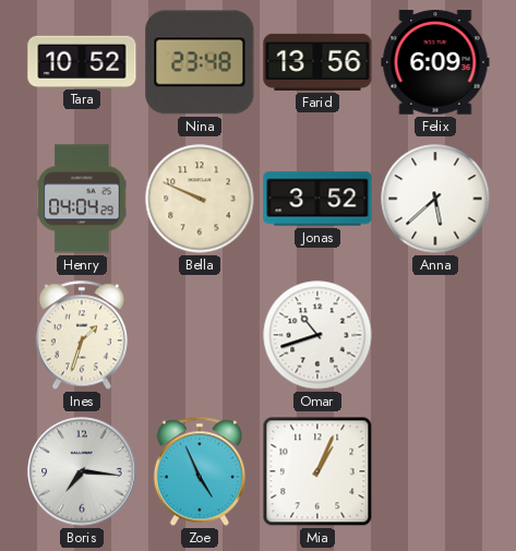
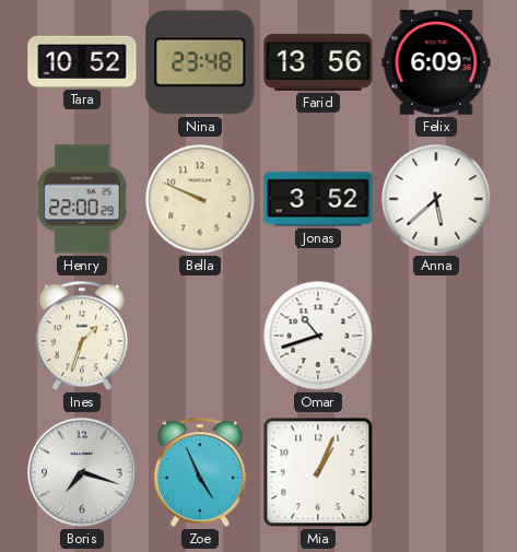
Henry: 04:04 -> 22:00
Boris: 7:16 -> 7:18
